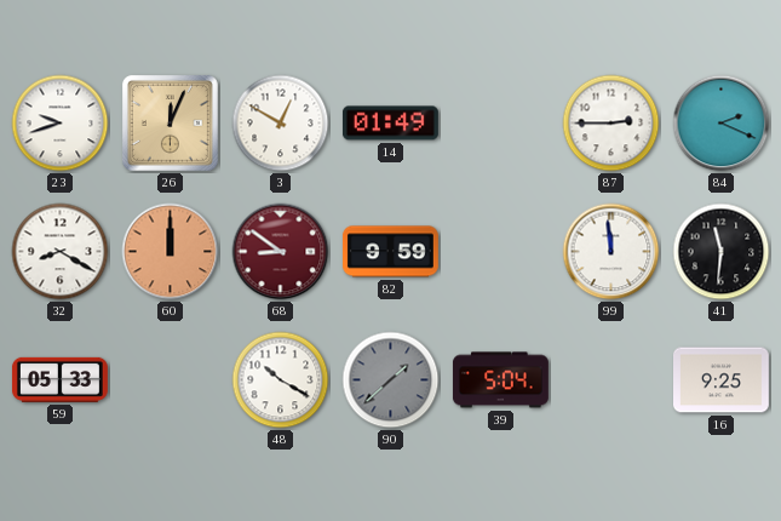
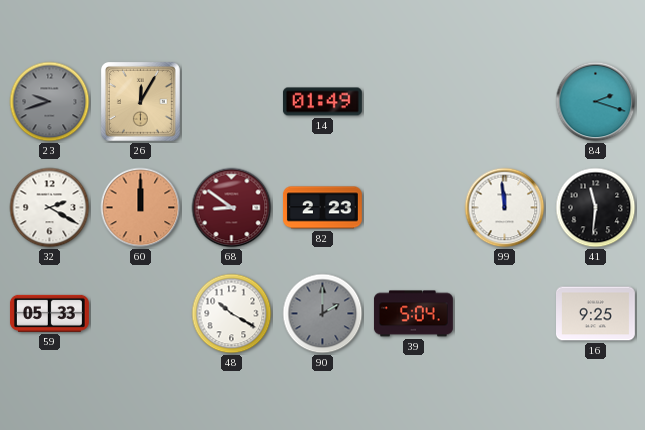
23 dial: white -> grey
26: 12:04 -> 12:05
3: 12:50 -> none
87: 2:45 -> none
84: 2:19 -> 2:18
32: 8:20 -> 2:20
82: 9:59 -> 2:23
90: 1:38 -> 2:00
